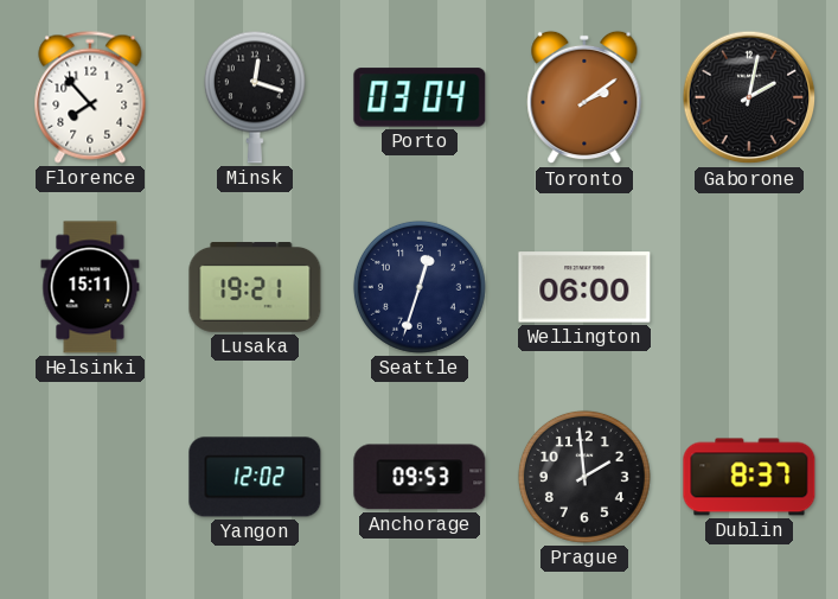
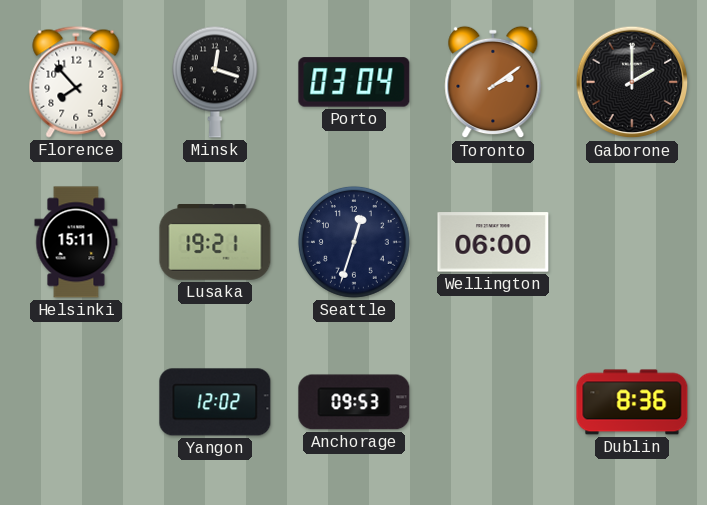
Gaborone: 2:02 -> 2:00
Prague: 1:59 -> none
Dublin: 8:37 -> 8:36
